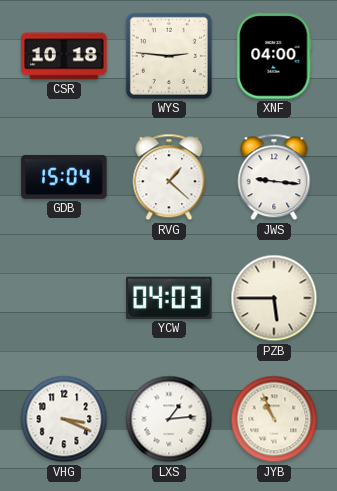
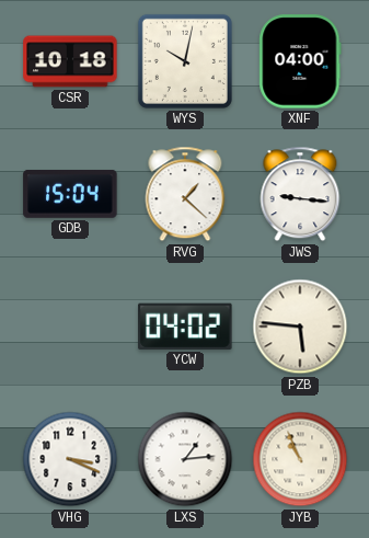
WYS: 2:46 -> 10:02
YCW: 04:03 -> 04:02
PZB: 5:45 -> 5:46
